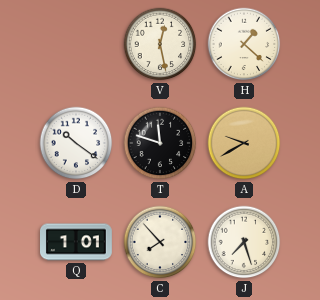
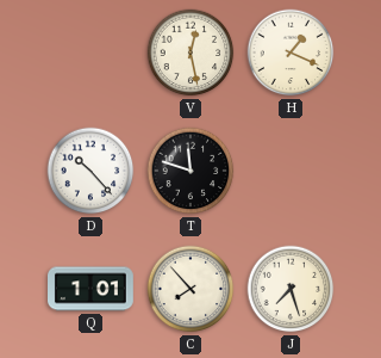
H: 1:22 -> 1:19
D: 10:21 -> 10:23
A: 9:40 -> none
